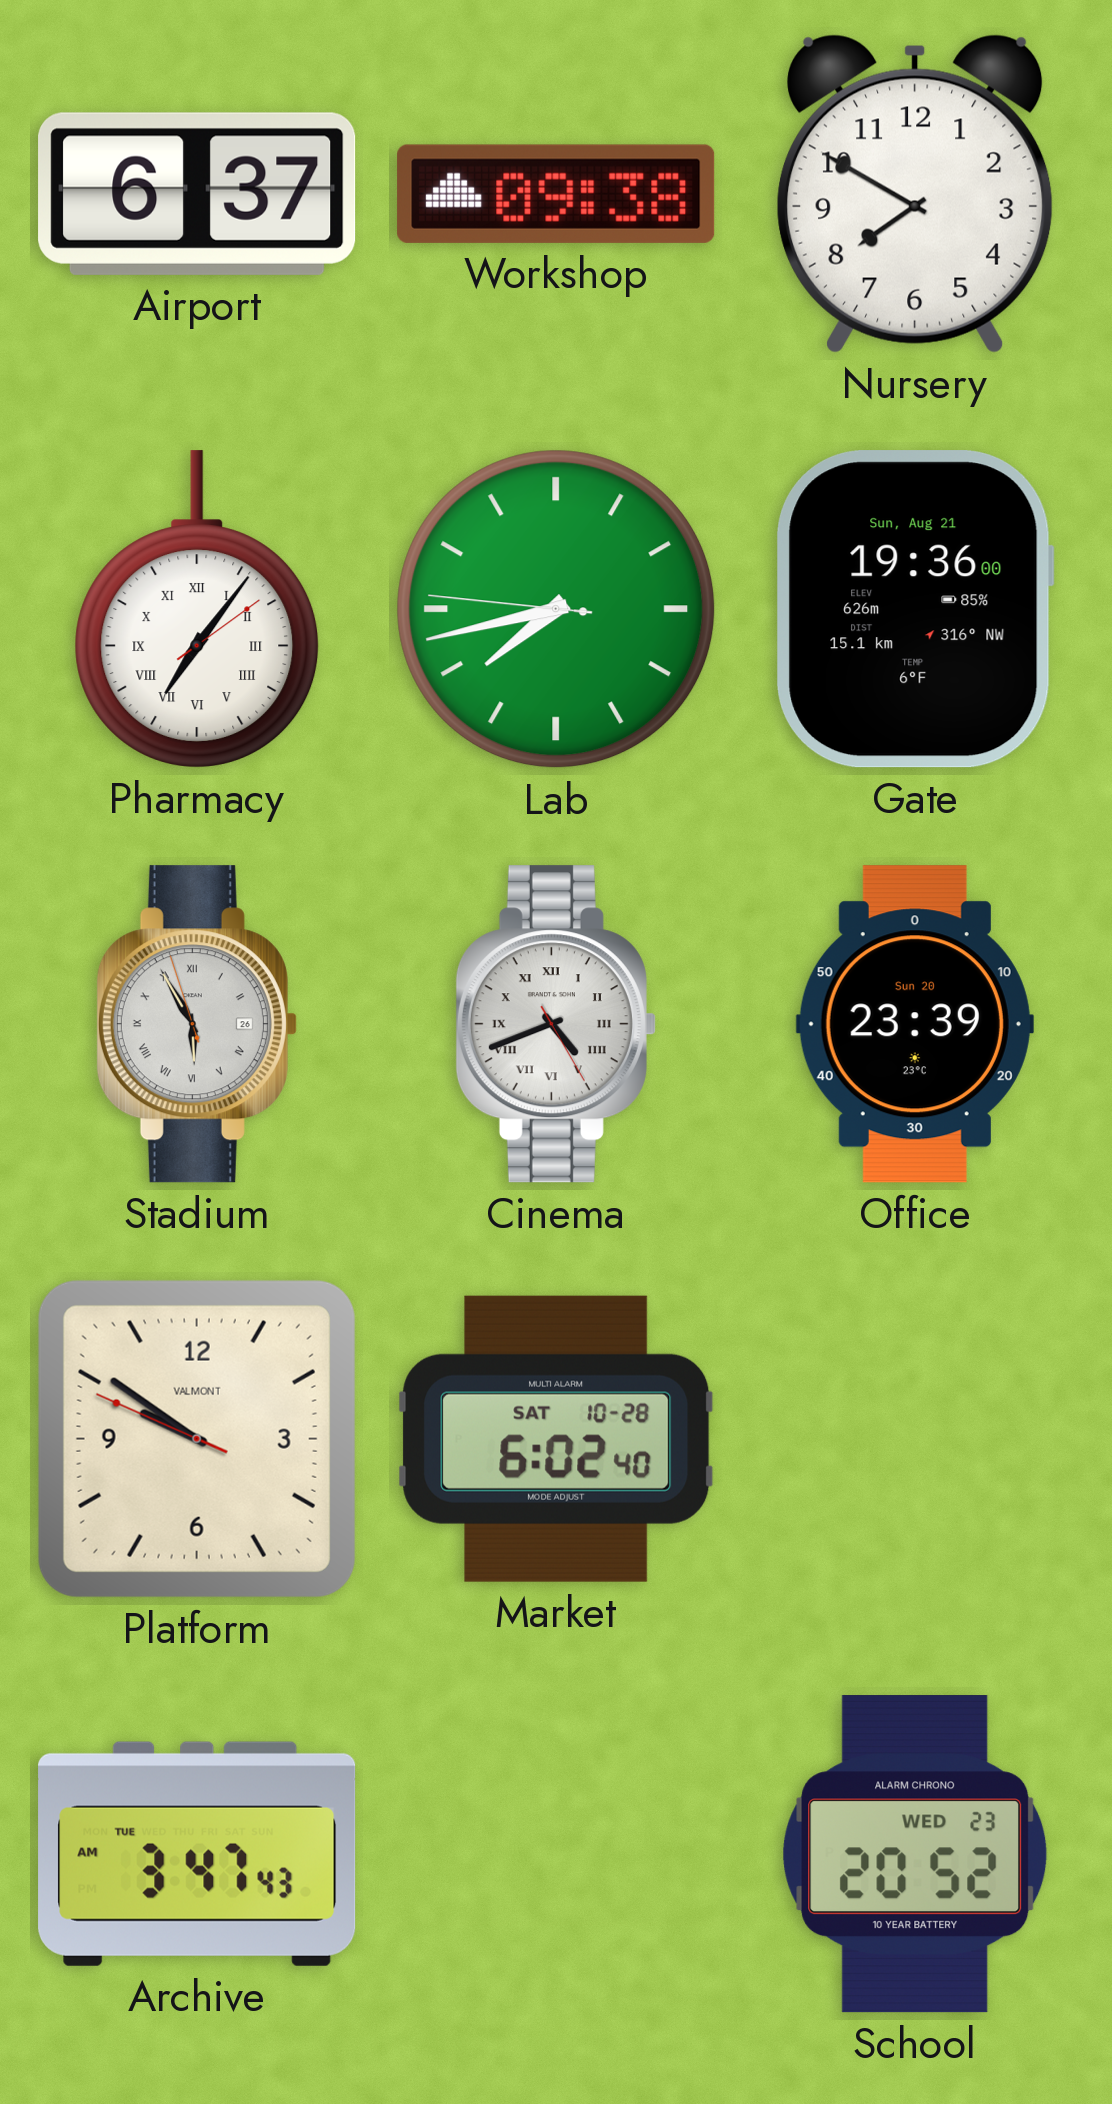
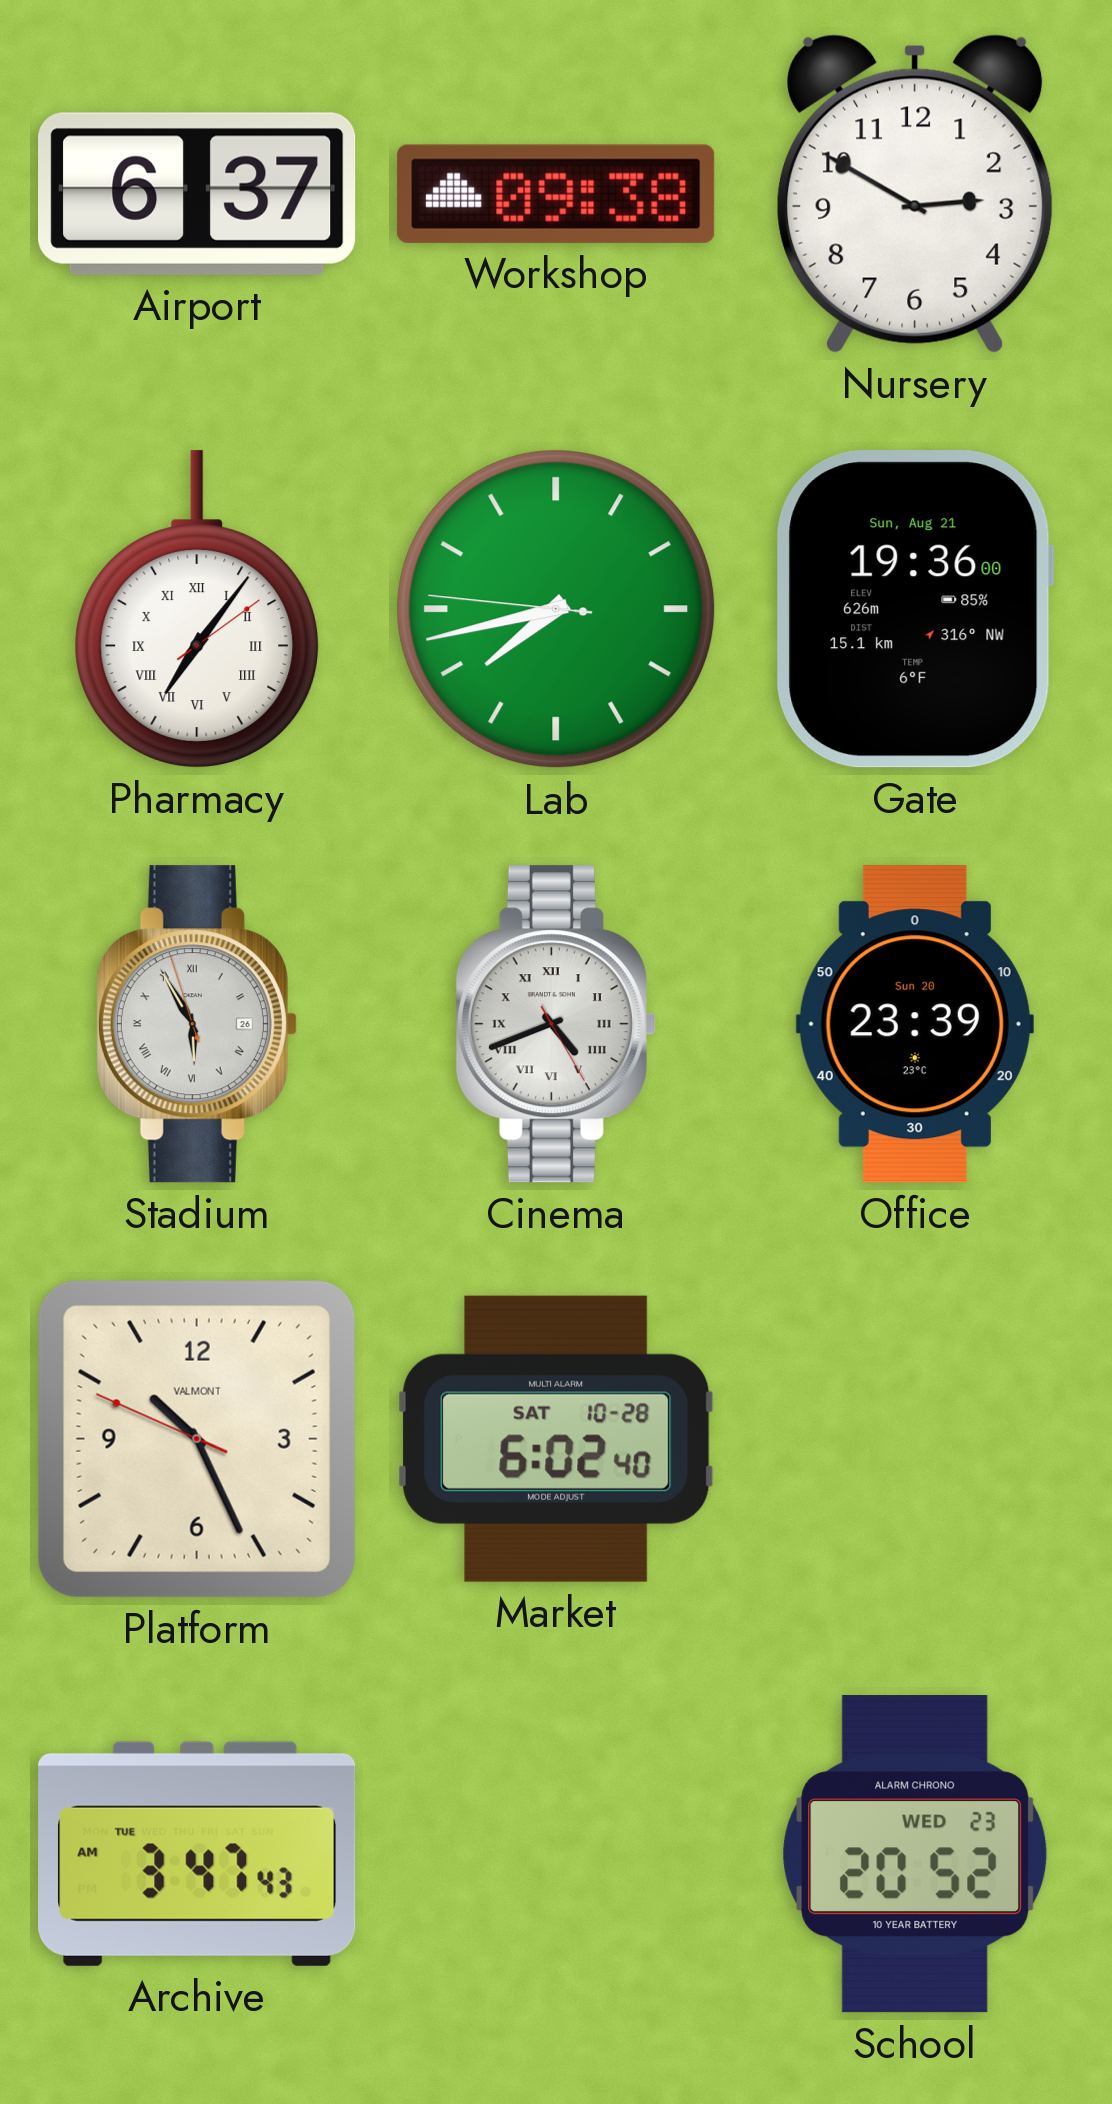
Nursery: 7:50 -> 2:50
Platform: 9:50 -> 10:25
